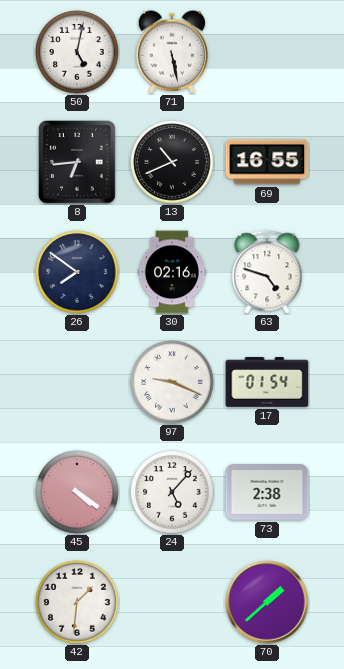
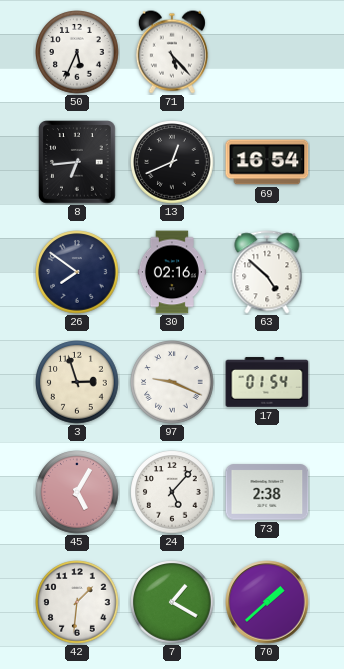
50: 5:02 -> 5:34
71: 5:28 -> 5:23
13: 10:41 -> 12:41
69: 16:55 -> 16:54
63: 4:48 -> 4:52
3: none -> 2:57
45: 4:21 -> 5:05
7: none -> 1:20
